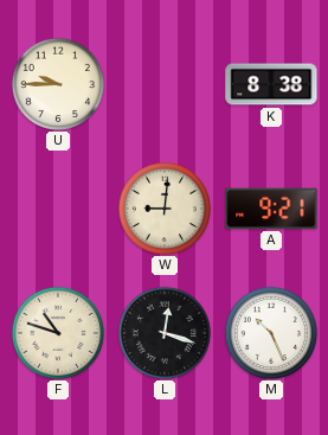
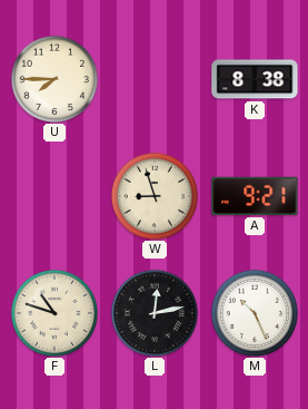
U: 9:45 -> 7:45
W: 9:01 -> 8:57
L: 12:18 -> 12:13
